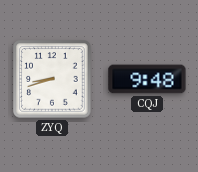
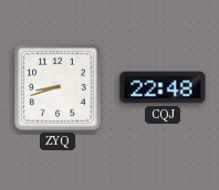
CQJ: 9:48 -> 22:48
